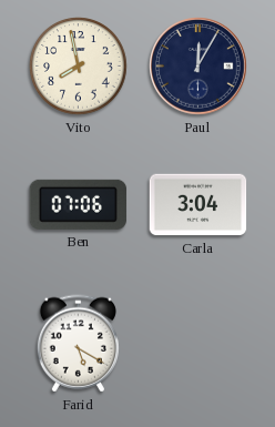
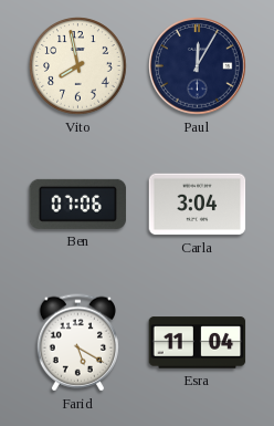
Esra: none -> 11:04
